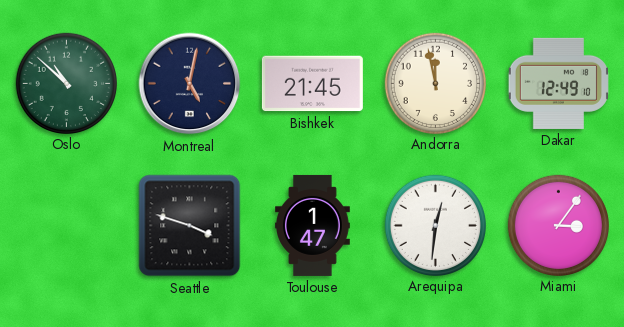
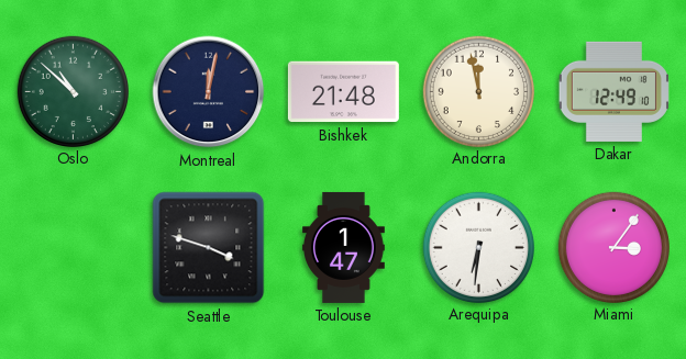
Montreal: 5:02 -> 12:02
Bishkek: 21:45 -> 21:48
Arequipa: 12:31 -> 6:31
